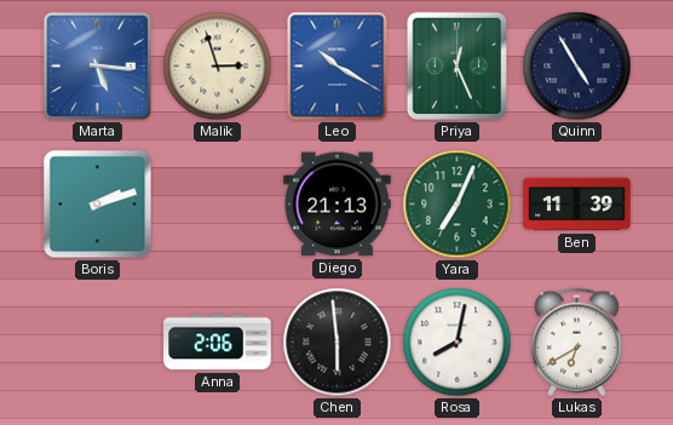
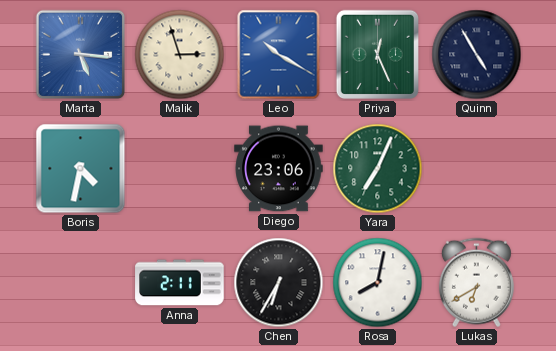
Boris: 2:12 -> 4:32
Diego: 21:13 -> 23:06
Ben: 11:39 -> none
Anna: 2:06 -> 2:11
Chen: 5:59 -> 6:35
